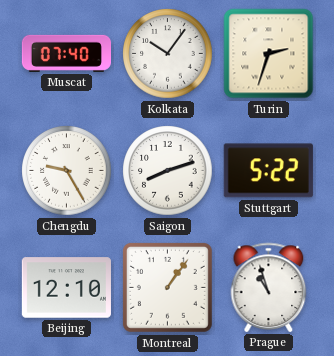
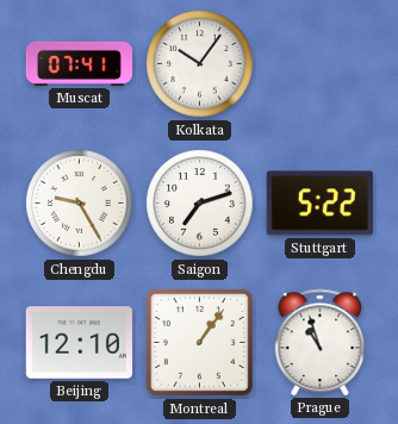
Muscat: 07:40 -> 07:41
Turin: 2:33 -> none
Saigon: 8:12 -> 7:12
